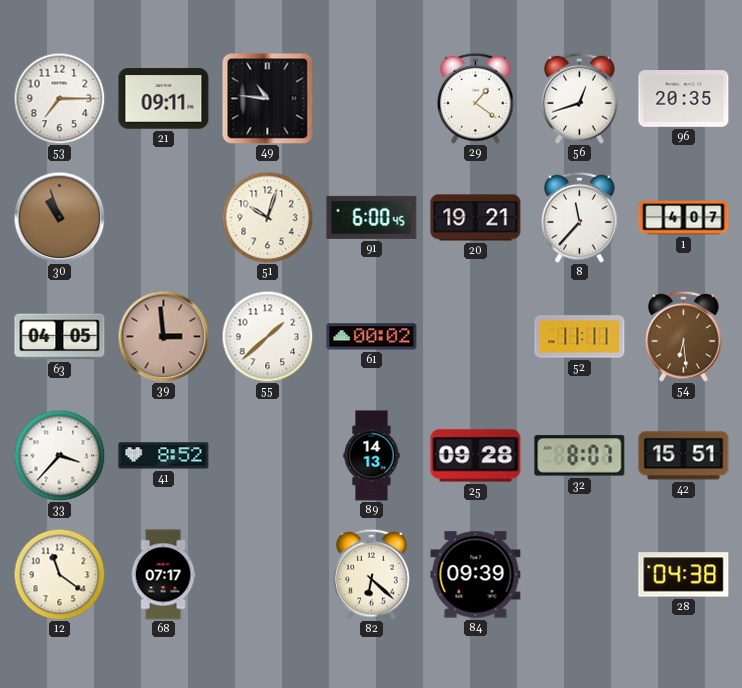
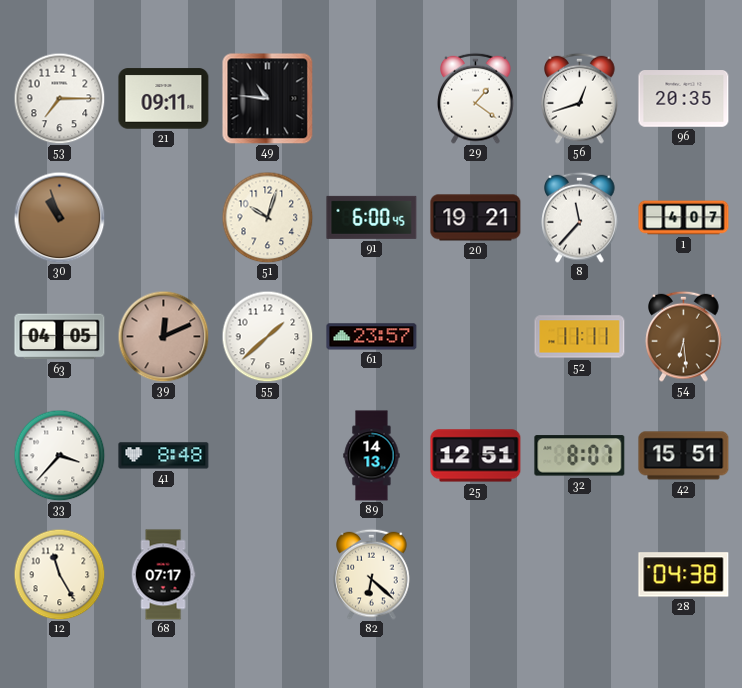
39: 2:59 -> 12:11
61: 00:02 -> 23:57
41: 8:52 -> 8:48
25: 09:28 -> 12:51
12: 11:21 -> 11:25
84: 09:39 -> none
